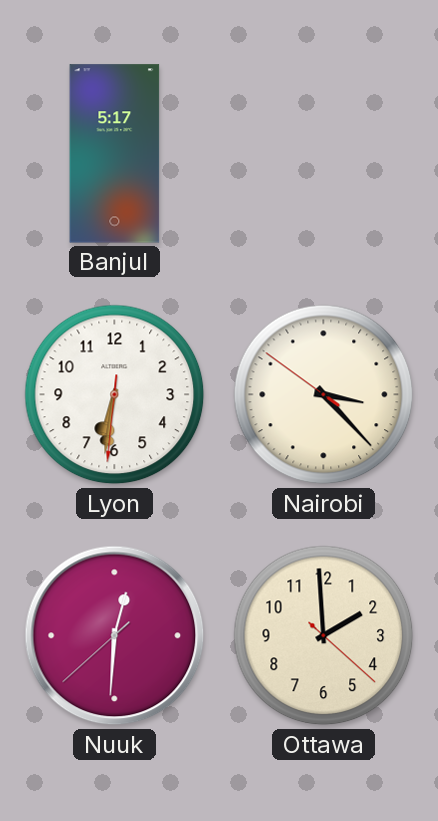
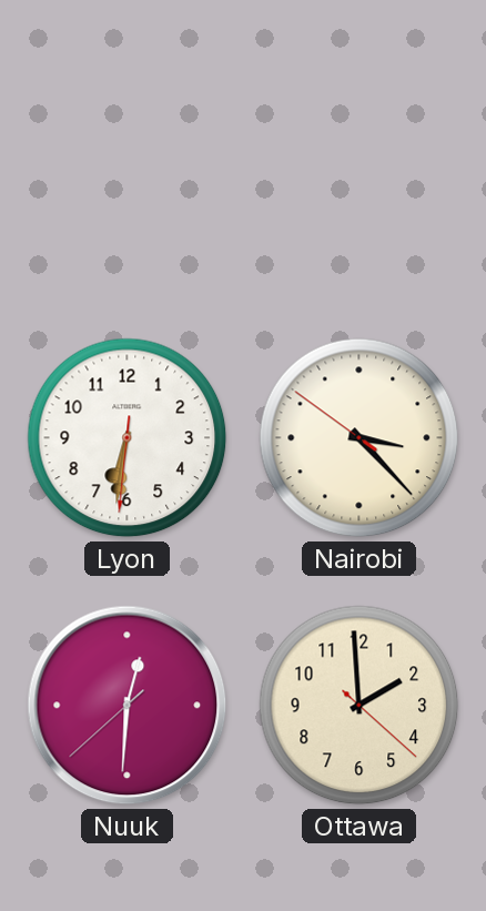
Banjul: 5:17 -> none
